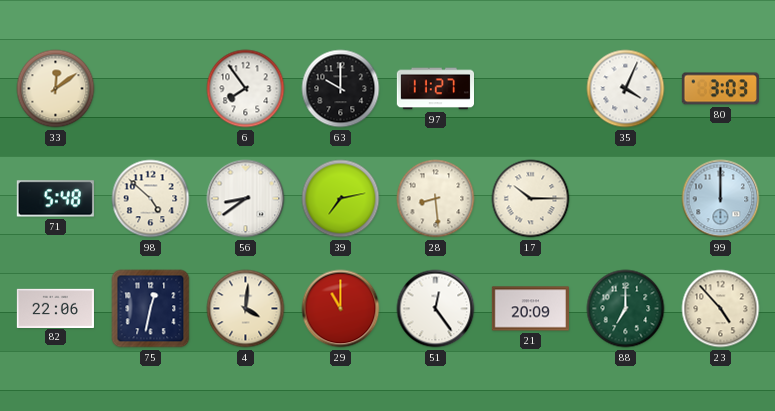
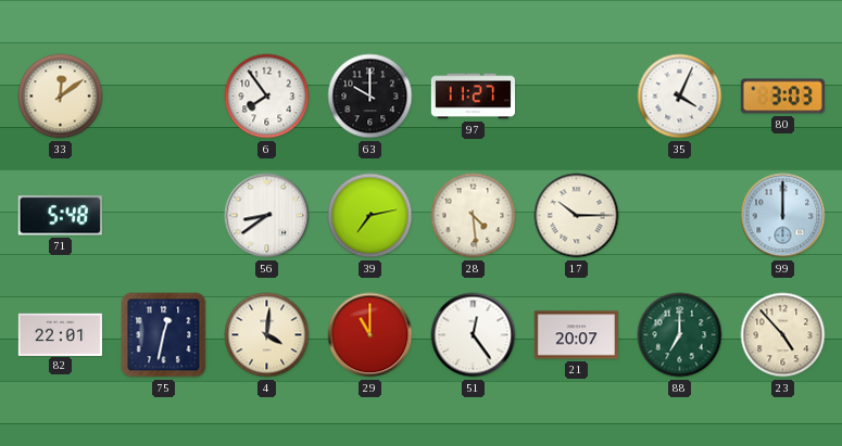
98: 4:52 -> none
28: 8:29 -> 4:29
82: 22:06 -> 22:01
21: 20:09 -> 20:07
